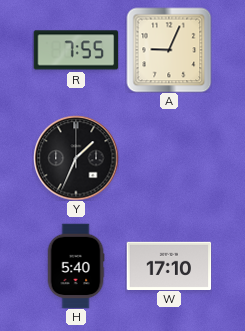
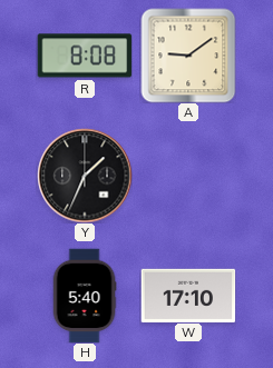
R: 7:55 -> 8:08
A: 9:04 -> 9:09
